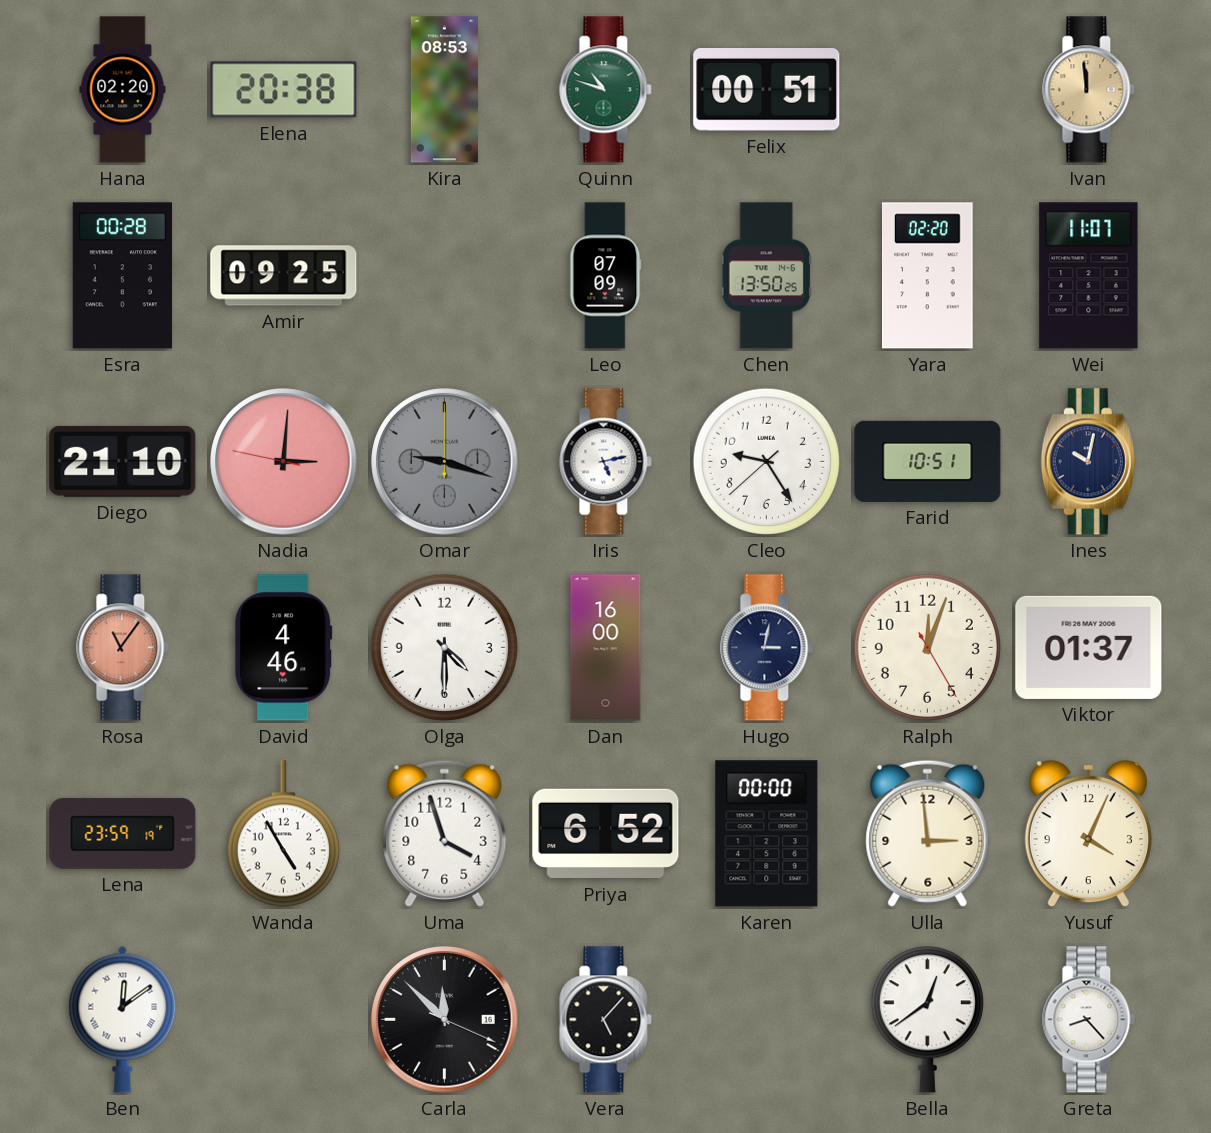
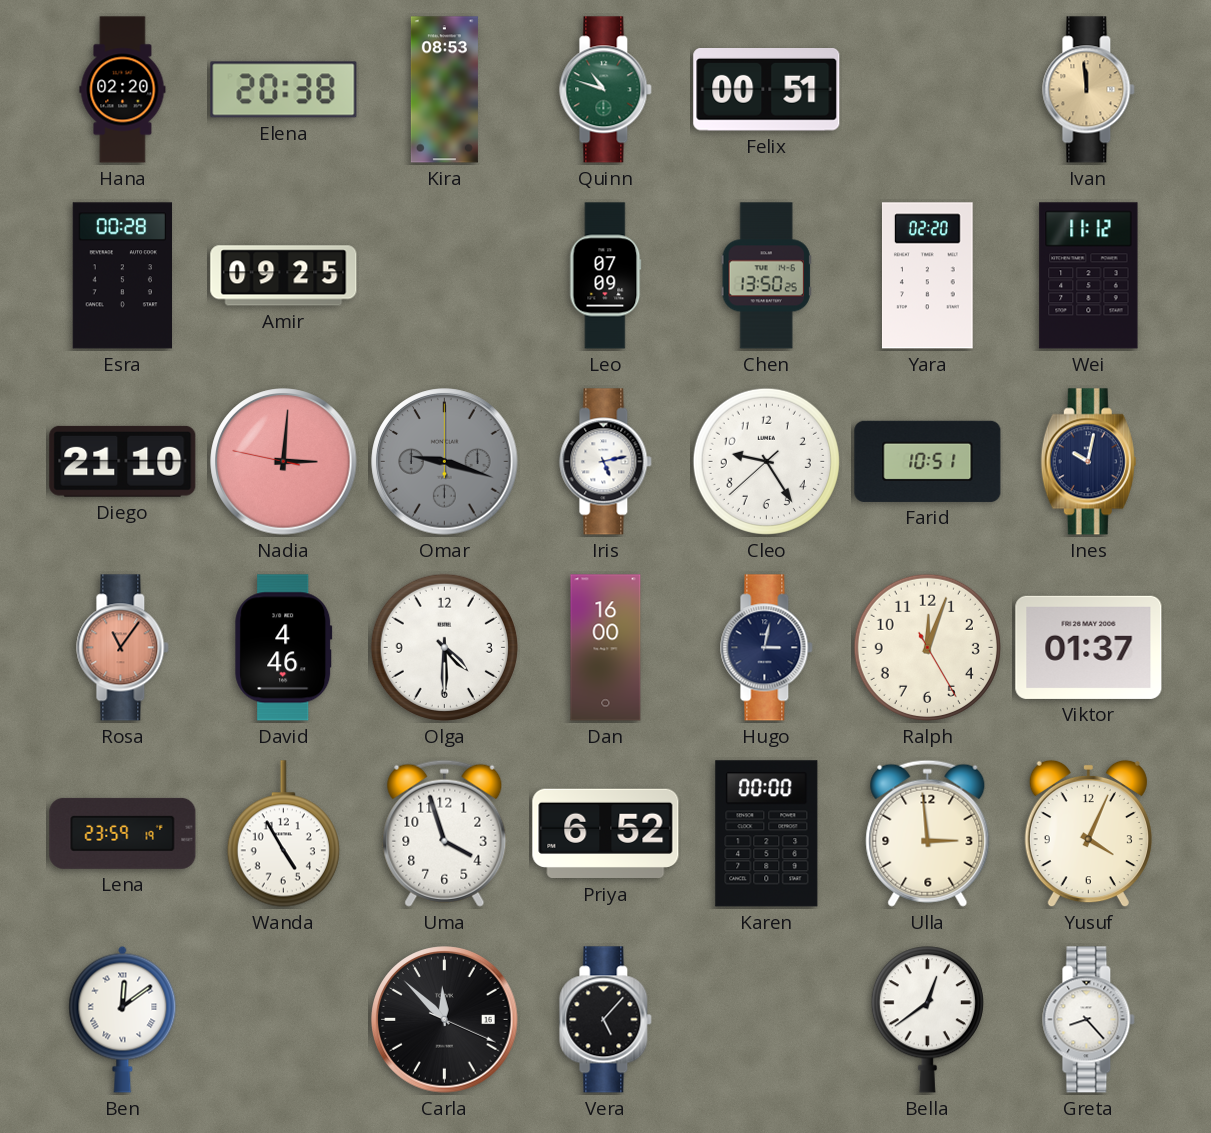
Wei: 11:07 -> 11:12
